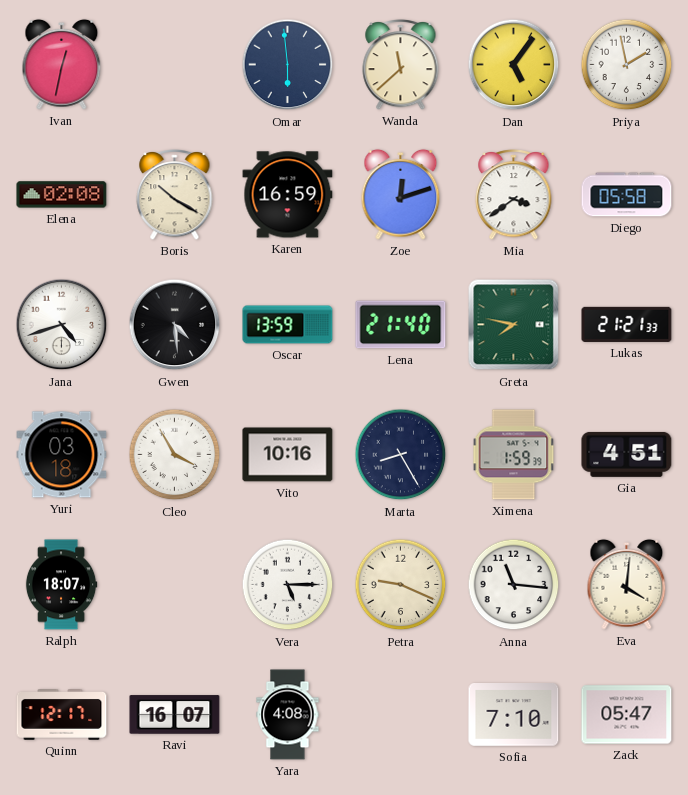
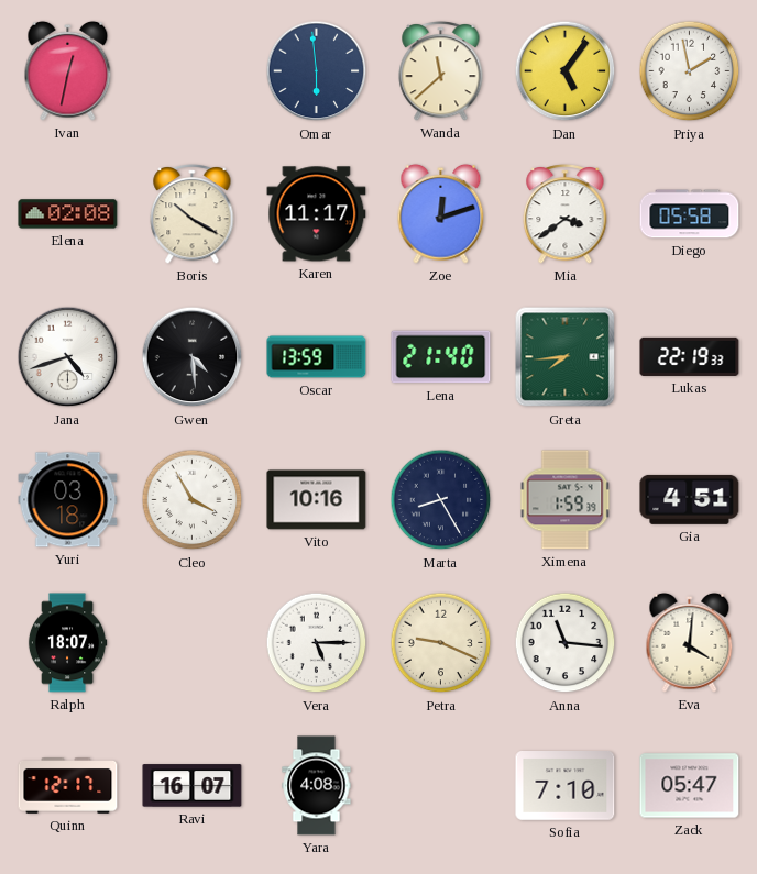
Karen: 16:59 -> 11:17
Greta: 7:47 -> 7:44
Lukas: 21:21 -> 22:19
